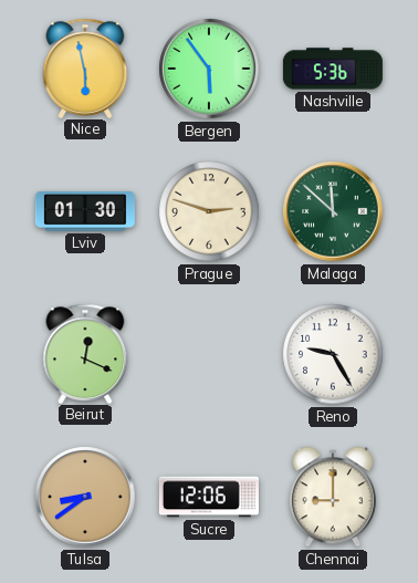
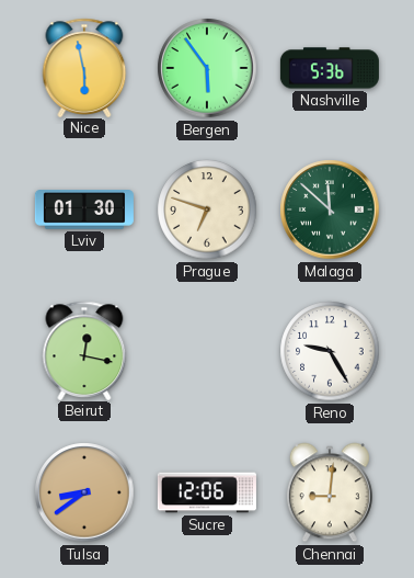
Prague: 2:48 -> 6:48
Beirut: 12:19 -> 12:17
Chennai: 9:00 -> 9:01
